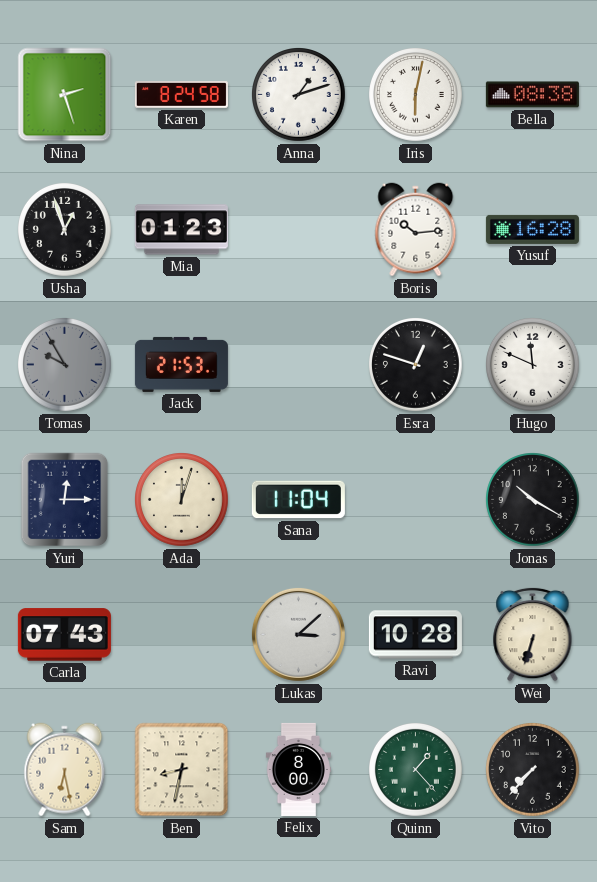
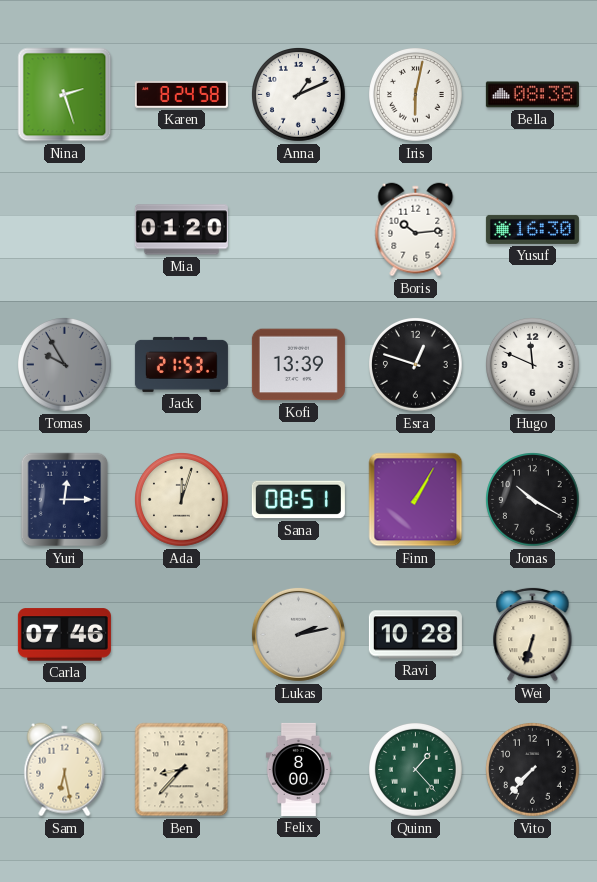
Anna: 1:12 -> 1:11
Usha: 12:57 -> none
Mia: 01:23 -> 01:20
Yusuf: 16:28 -> 16:30
Kofi: none -> 13:39
Sana: 11:04 -> 08:51
Finn: none -> 1:05
Carla: 07:43 -> 07:46
Lukas: 3:08 -> 2:13
Ben: 8:32 -> 8:37
